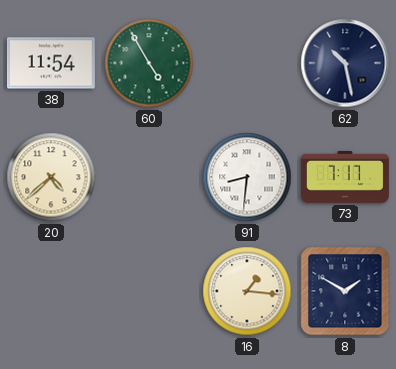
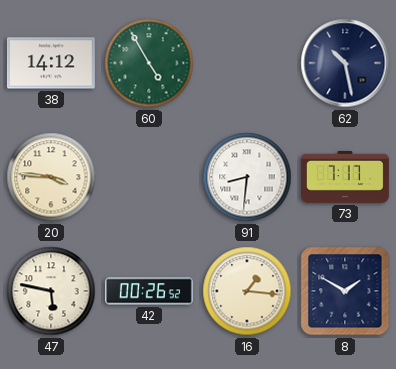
38: 11:54 -> 14:12
20: 4:38 -> 3:46
47: none -> 5:47
42: none -> 00:26
